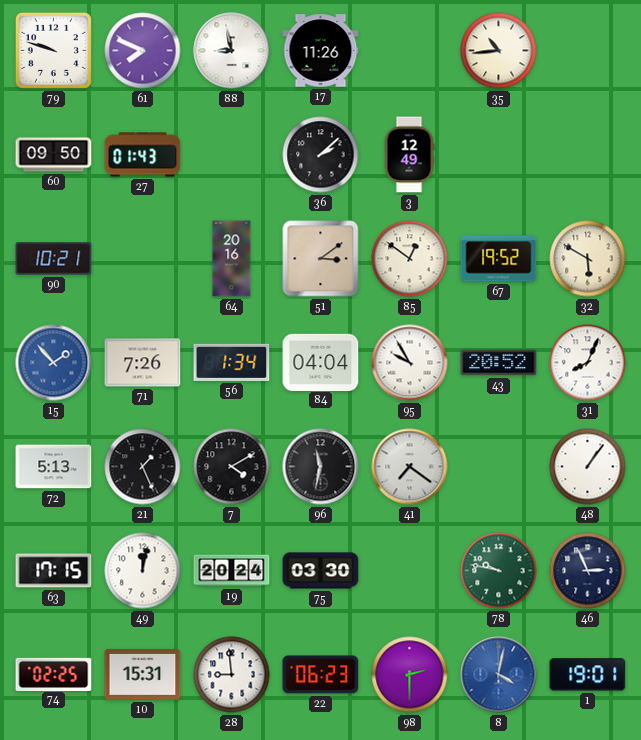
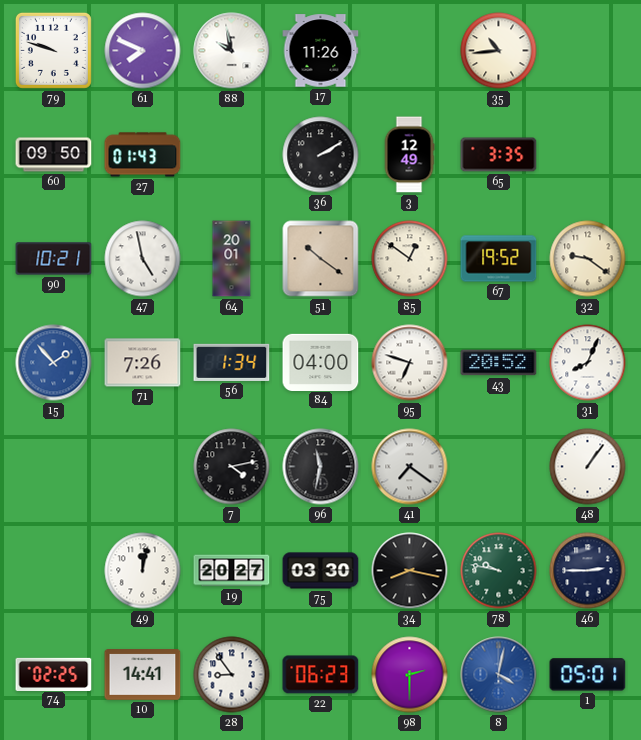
88: 8:58 -> 9:58
36: 2:08 -> 2:10
65: none -> 3:35
47: none -> 4:58
64: 20:16 -> 20:01
51: 3:09 -> 10:21
32: 5:50 -> 9:21
84: 04:04 -> 04:00
95: 9:55 -> 6:48
72: 5:13 -> none
21: 1:26 -> none
7: 4:10 -> 4:13
63: 17:15 -> none
19: 20:24 -> 20:27
34: none -> 8:17
46: 2:56 -> 2:45
10: 15:31 -> 14:41
28: 8:59 -> 8:54
1: 19:01 -> 05:01
